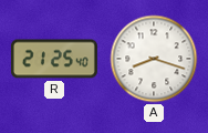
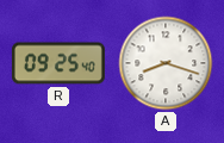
R: 21:25 -> 09:25
